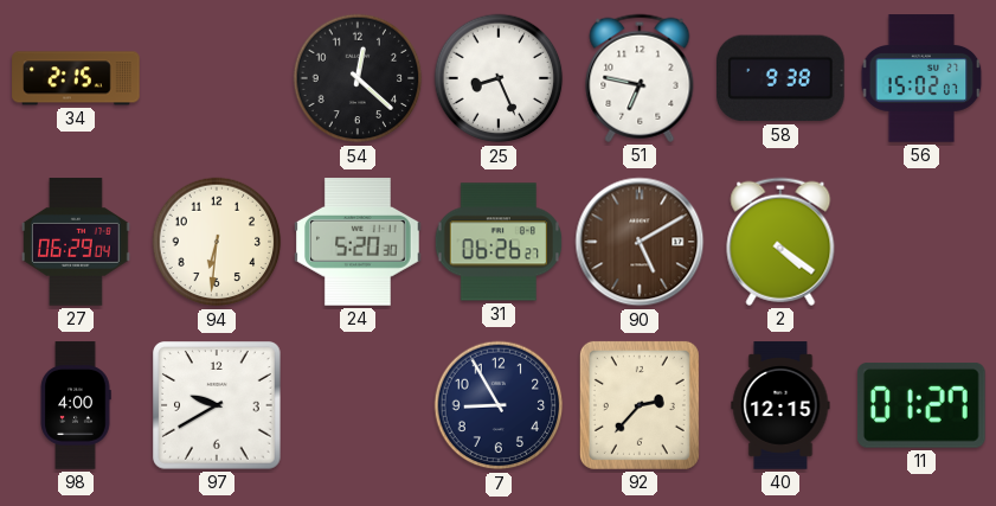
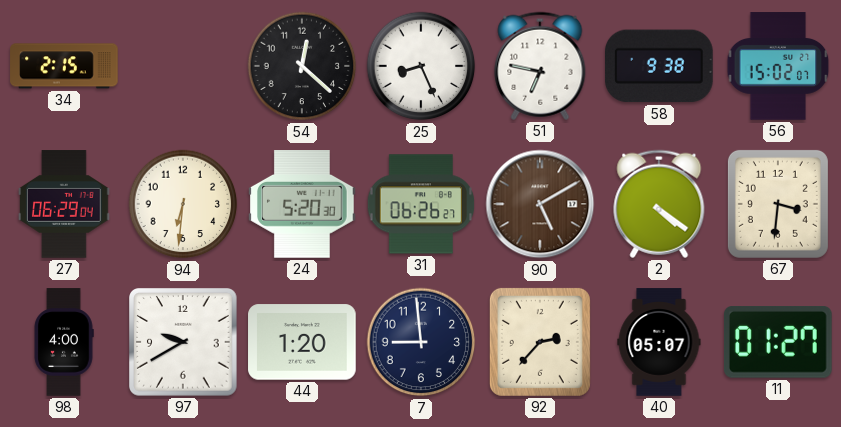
67: none -> 3:31
44: none -> 1:20
7: 8:55 -> 8:59
40: 12:15 -> 05:07
